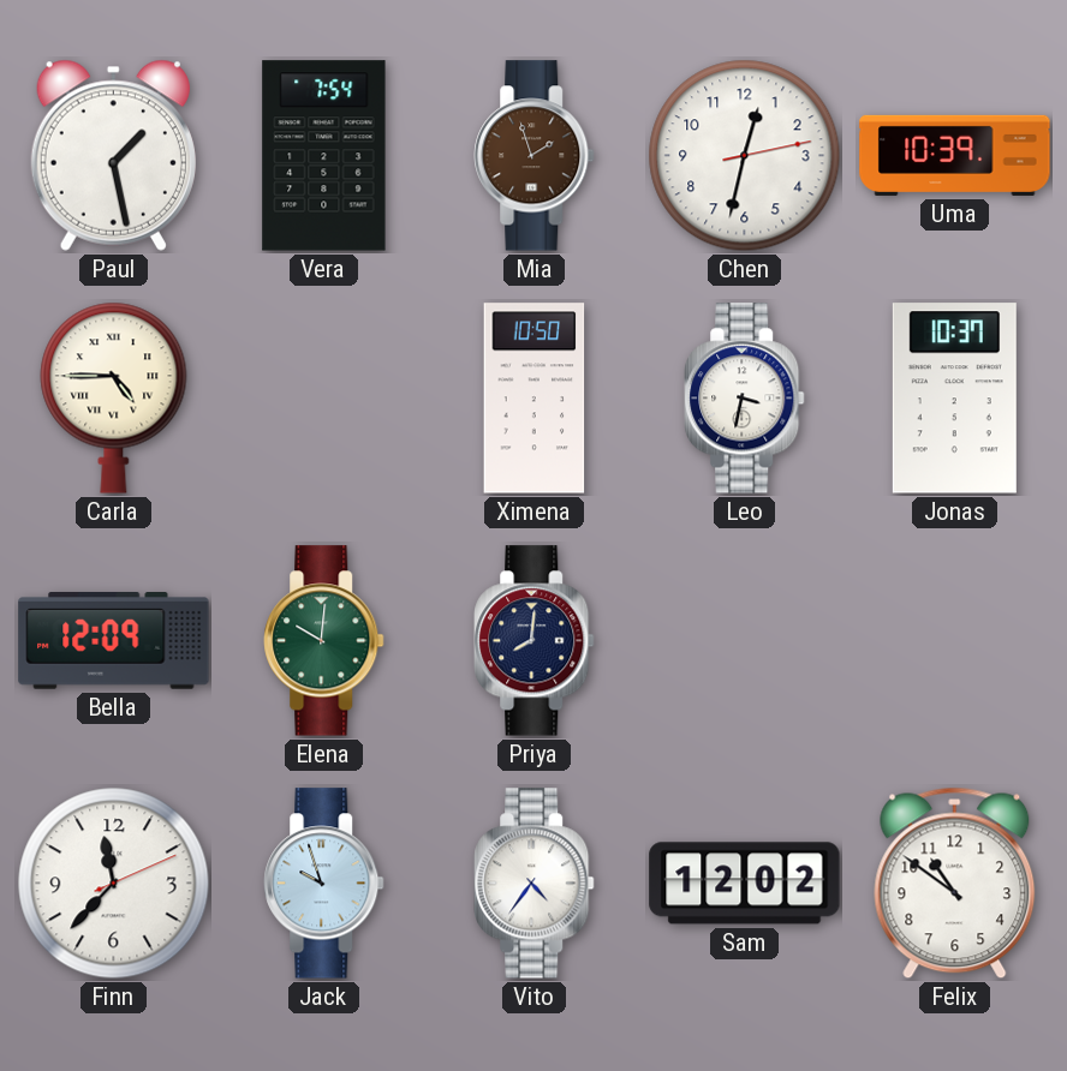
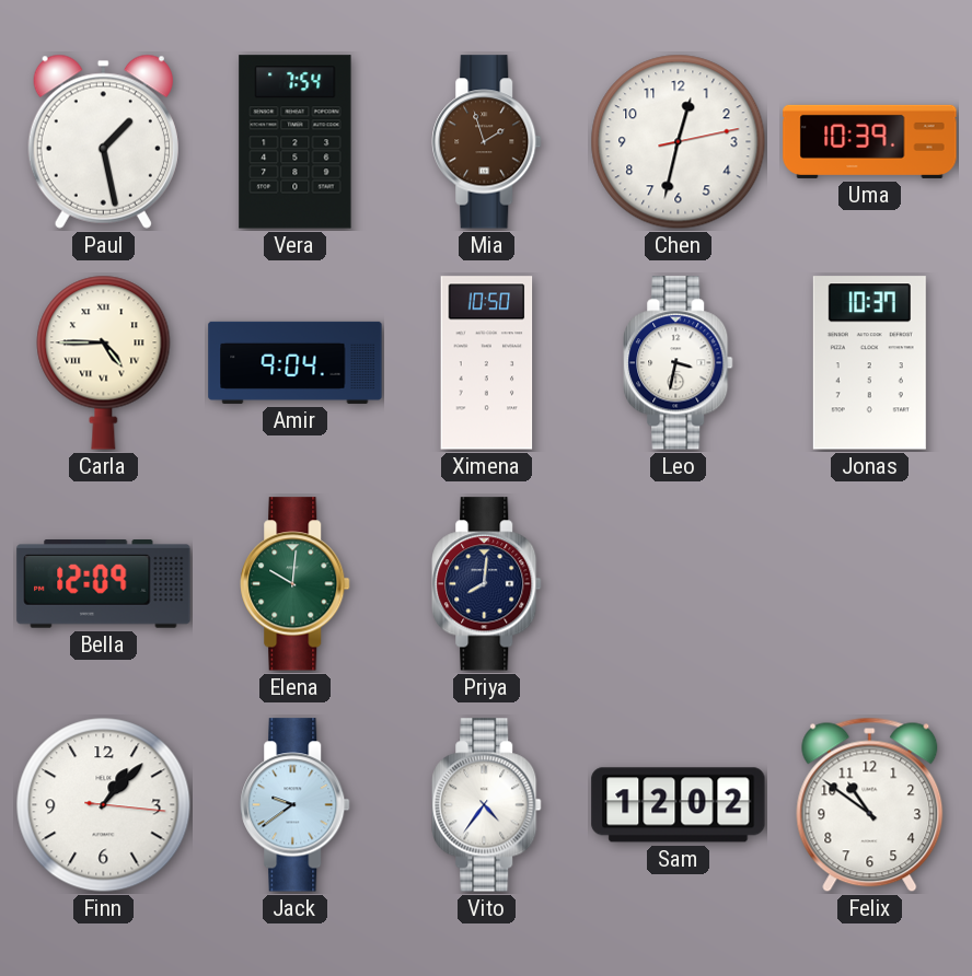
Amir: none -> 9:04
Finn: 11:37 -> 1:07
Jack: 9:57 -> 9:39
